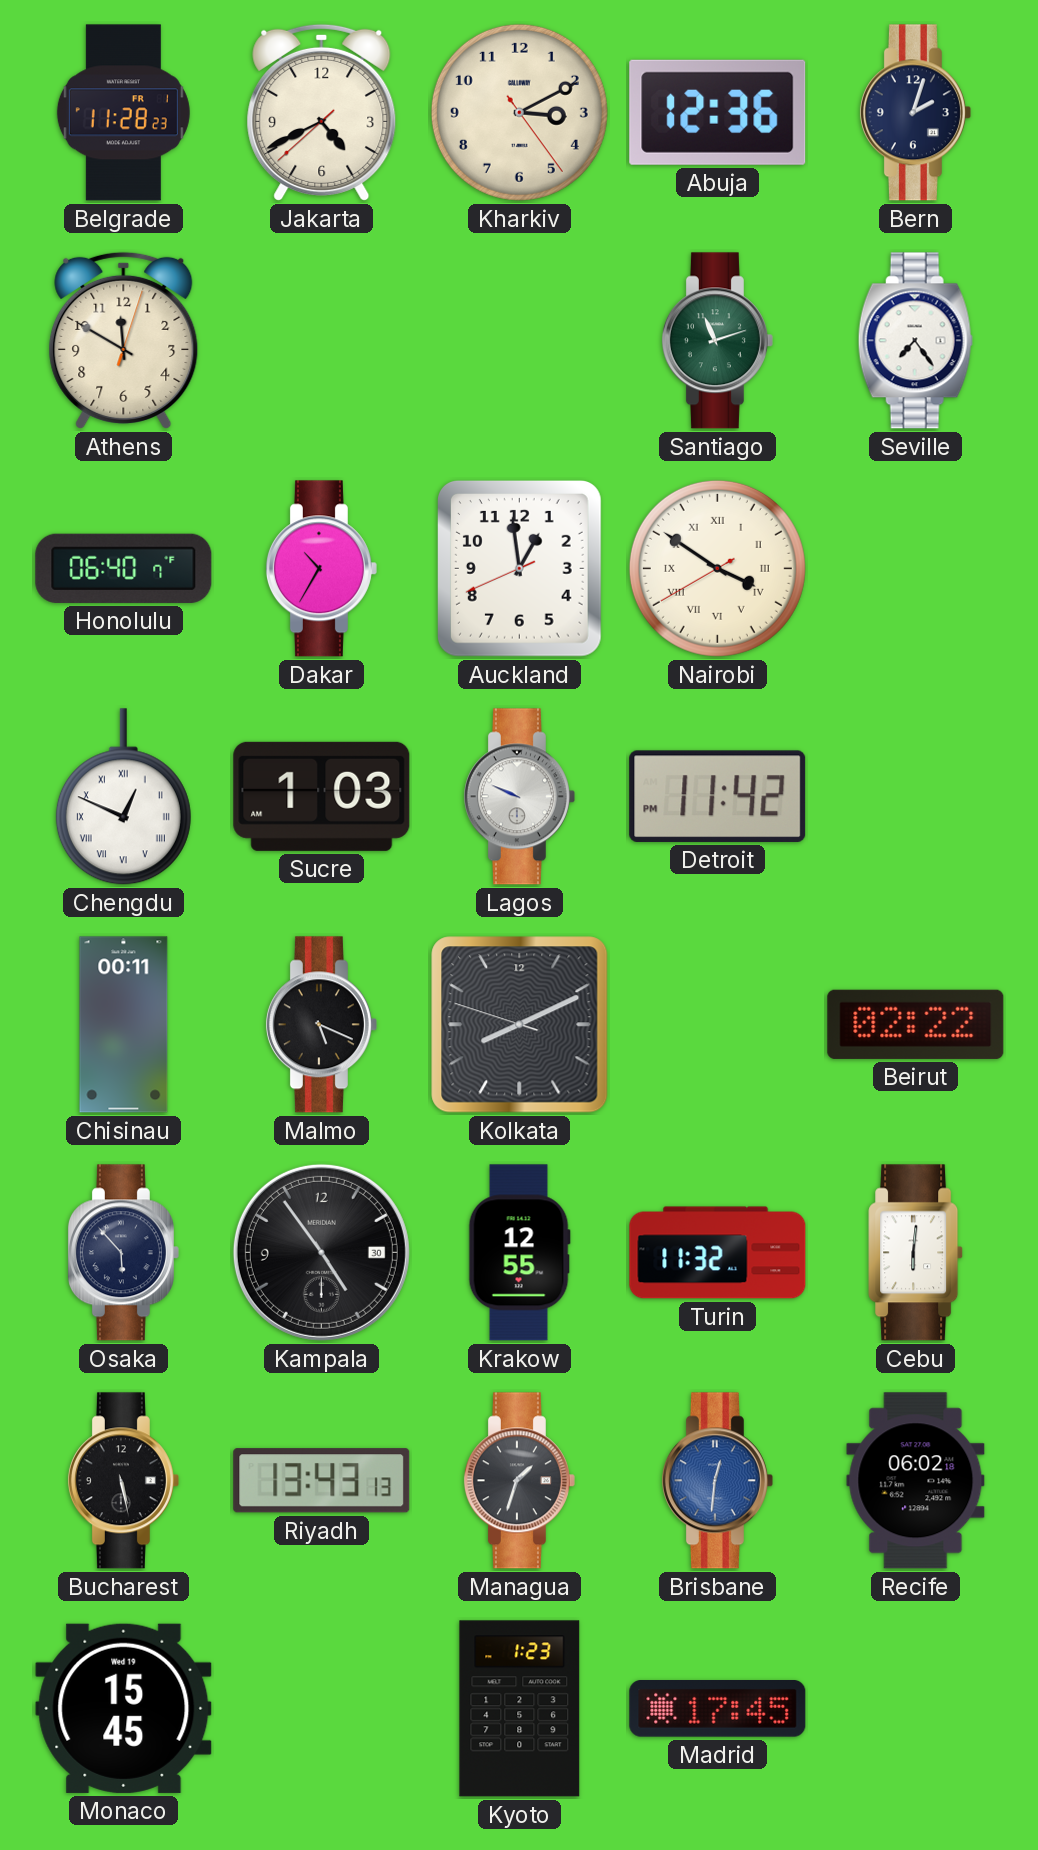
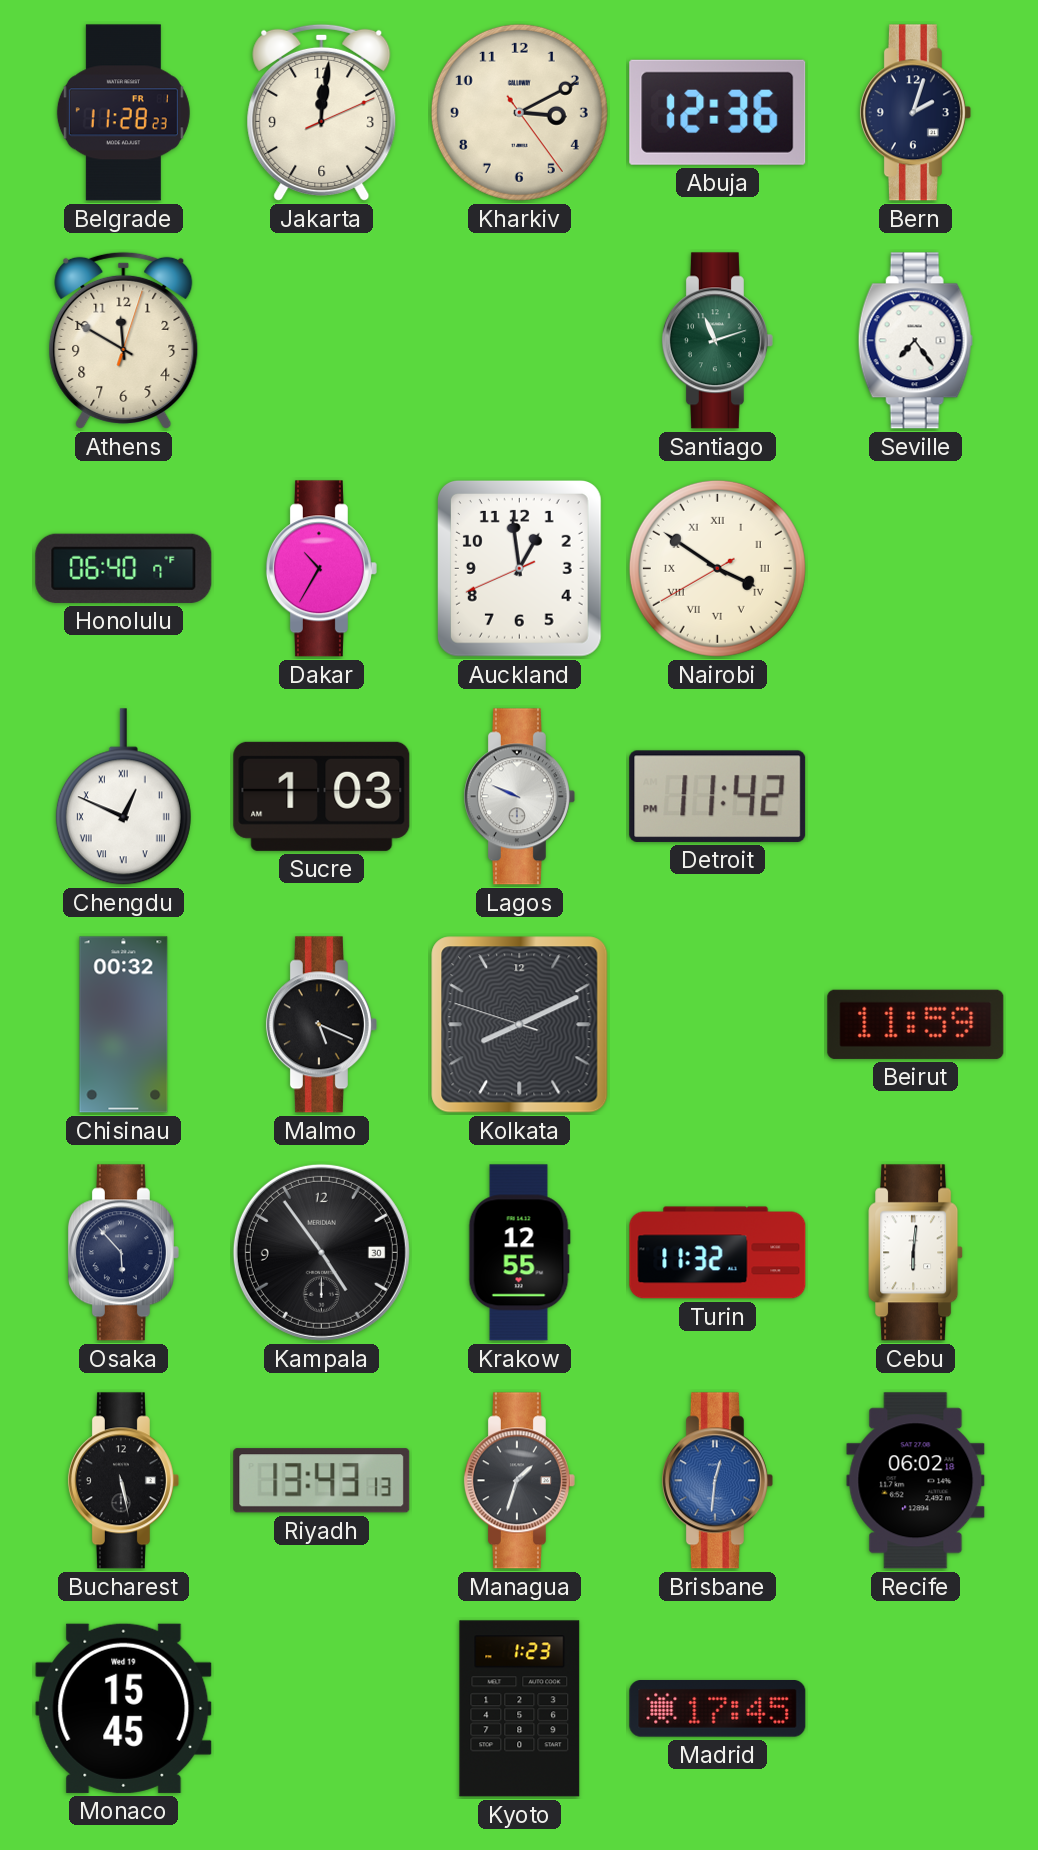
Jakarta: 4:40 -> 12:01
Chisinau: 00:11 -> 00:32
Beirut: 02:22 -> 11:59
